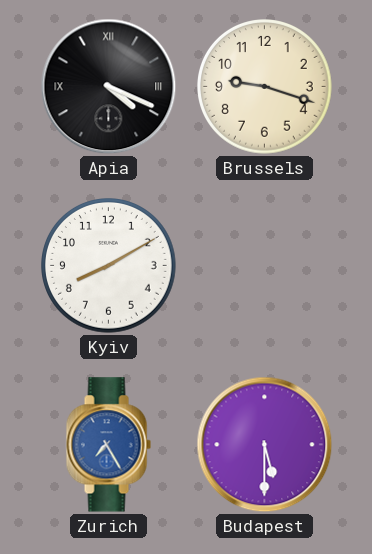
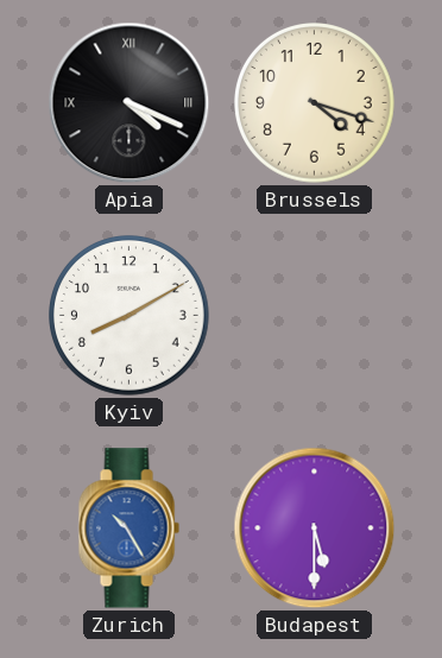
Brussels: 9:18 -> 4:18
Zurich: 7:25 -> 10:25
